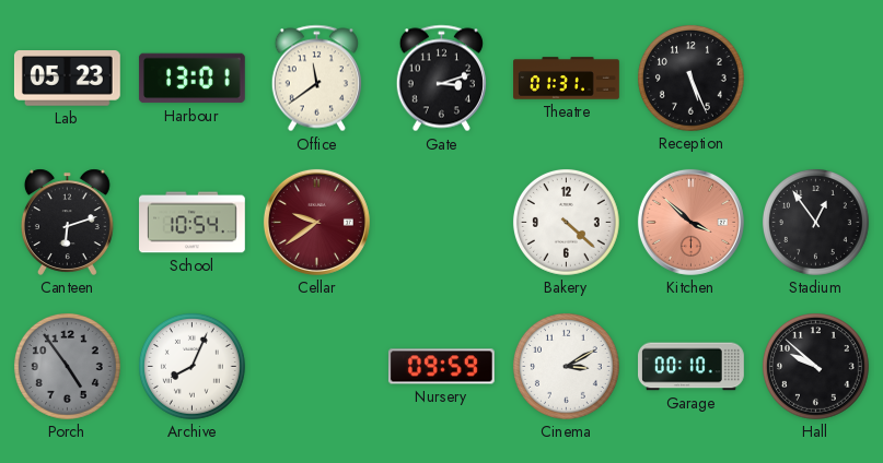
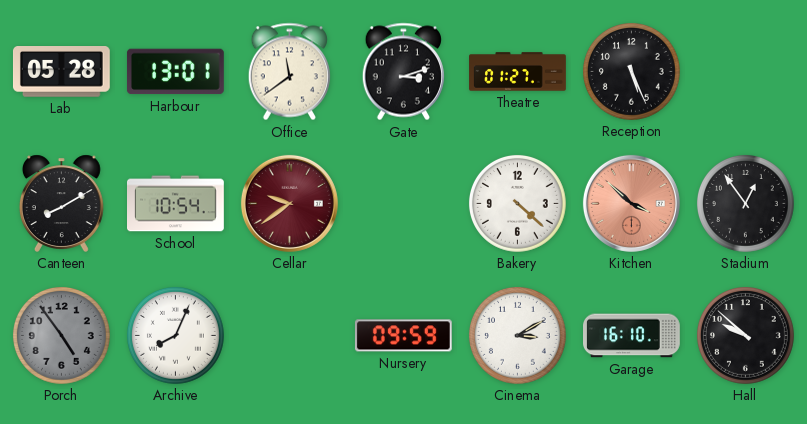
Lab: 05:23 -> 05:28
Theatre: 01:31 -> 01:27
Canteen: 6:12 -> 8:10
Garage: 00:10 -> 16:10
